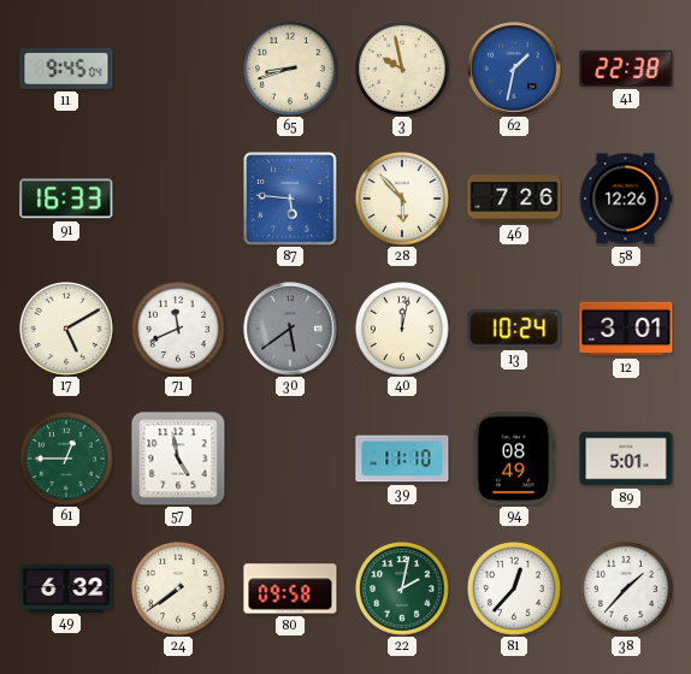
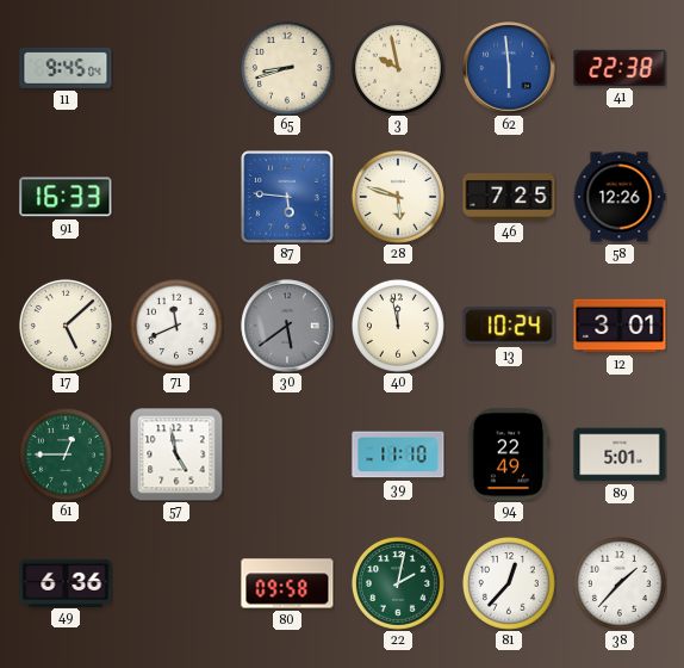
62: 1:32 -> 5:59
28: 5:53 -> 5:48
46: 7:26 -> 7:25
17: 5:10 -> 5:08
40: 12:02 -> 11:58
94: 08:49 -> 22:49
49: 6:32 -> 6:36
24: 7:39 -> none
